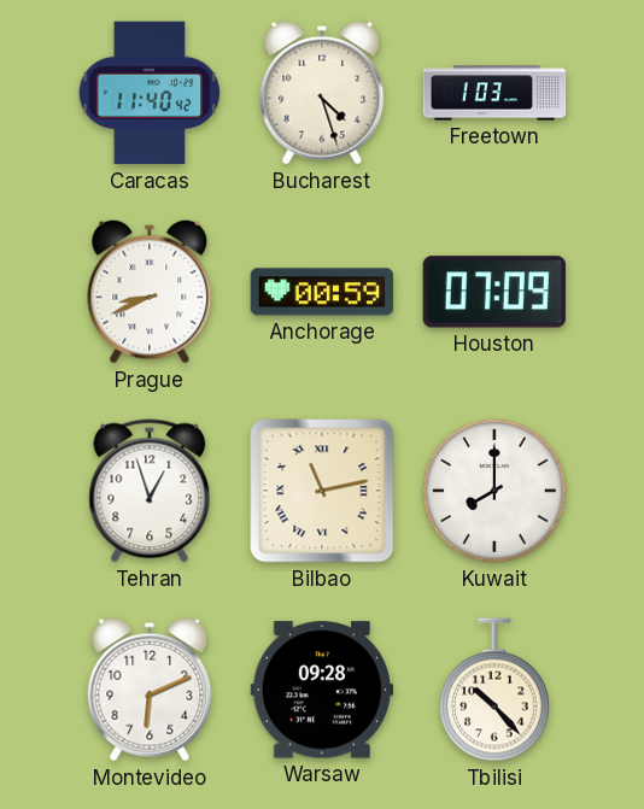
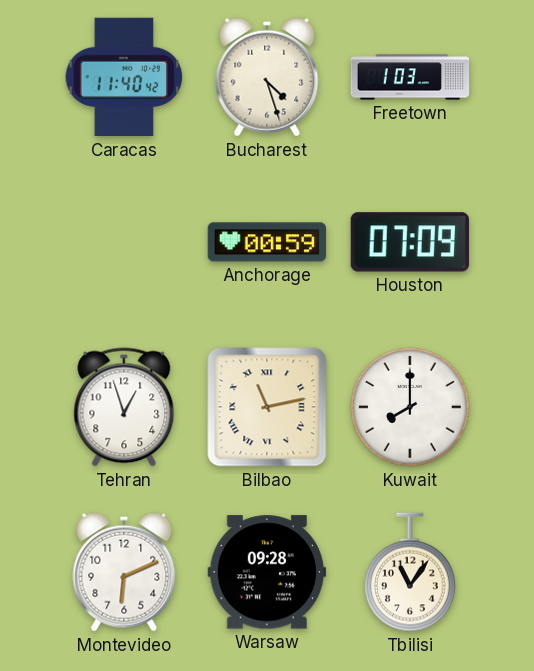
Prague: 8:41 -> none
Tbilisi: 10:23 -> 11:06
